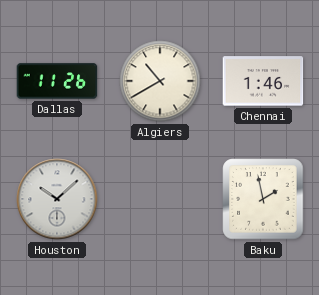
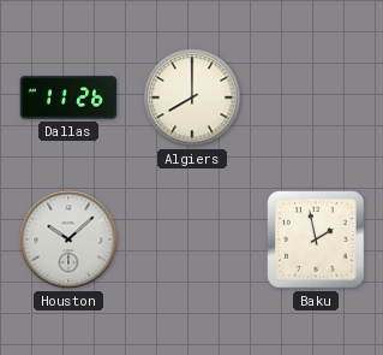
Algiers: 10:40 -> 8:00
Chennai: 1:46 -> none
